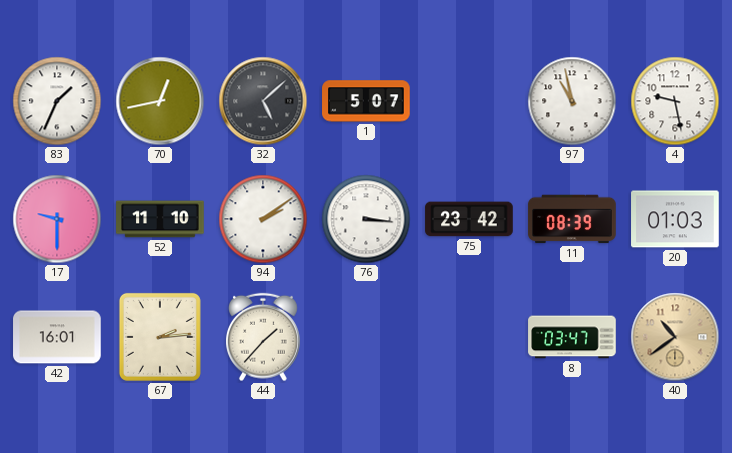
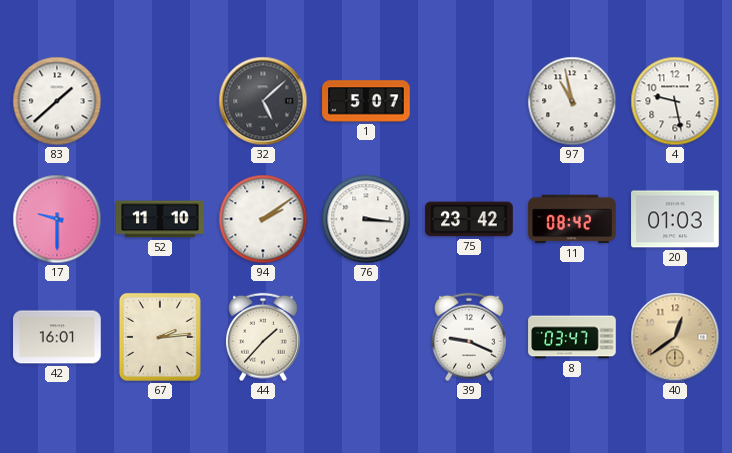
83: 1:34 -> 1:38
70: 12:43 -> none
11: 08:39 -> 08:42
39: none -> 9:19
40: 10:39 -> 12:39
